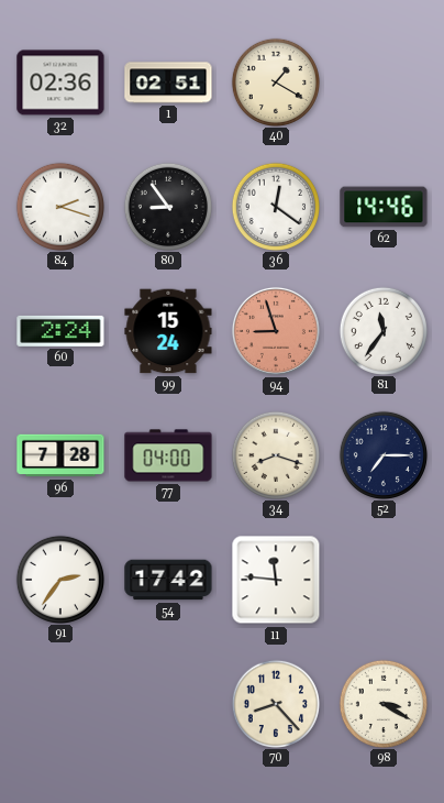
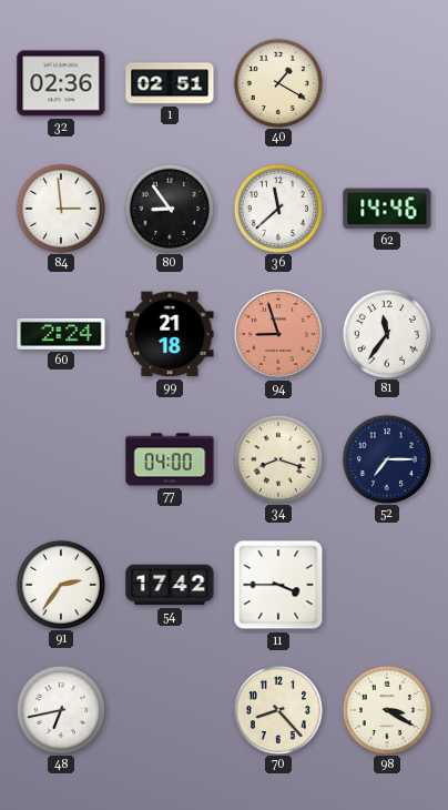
84: 2:18 -> 2:59
36: 12:21 -> 11:38
99: 15:24 -> 21:18
96: 7:28 -> none
11: 11:46 -> 3:45
48: none -> 6:43
